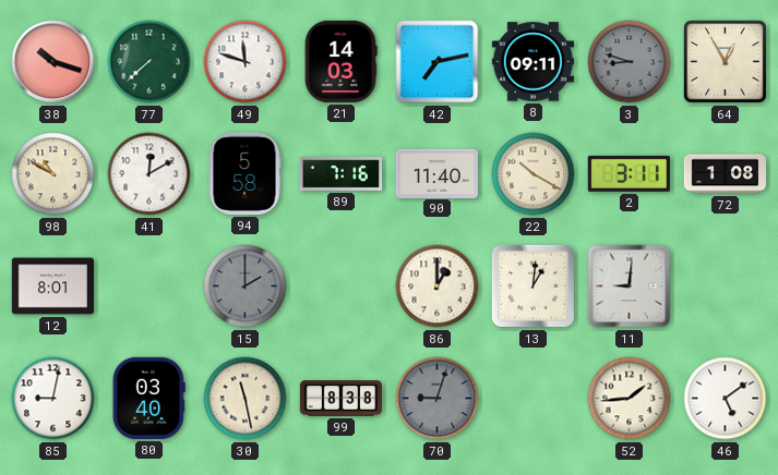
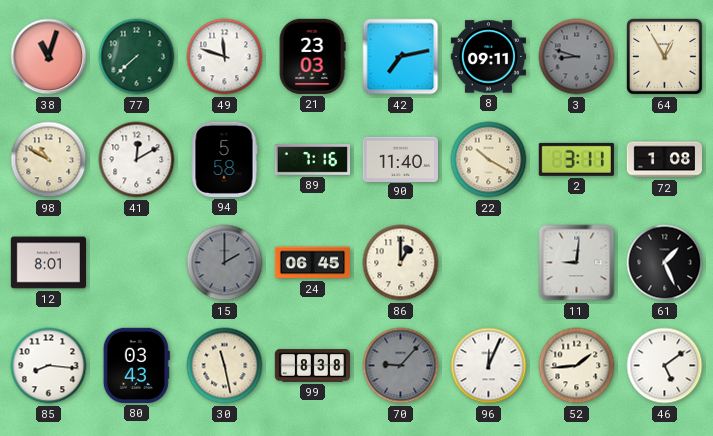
38: 10:18 -> 11:03
21: 14:03 -> 23:03
24: none -> 06:45
13: 1:01 -> none
61: none -> 1:26
85: 9:02 -> 8:16
80: 03:40 -> 03:43
70: 9:03 -> 9:07
96: none -> 12:04
